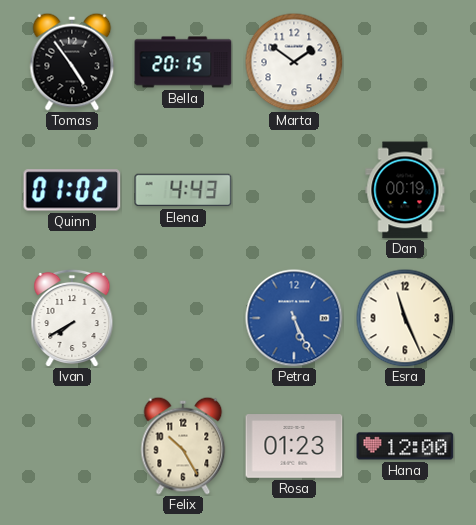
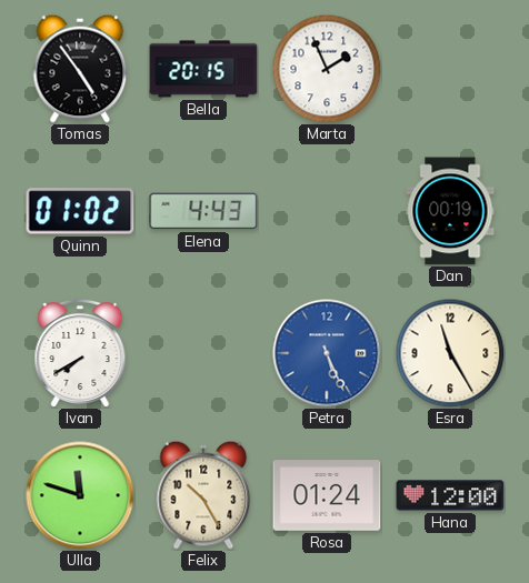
Marta: 1:51 -> 1:56
Esra: 11:26 -> 11:25
Ulla: none -> 11:48
Rosa: 01:23 -> 01:24
